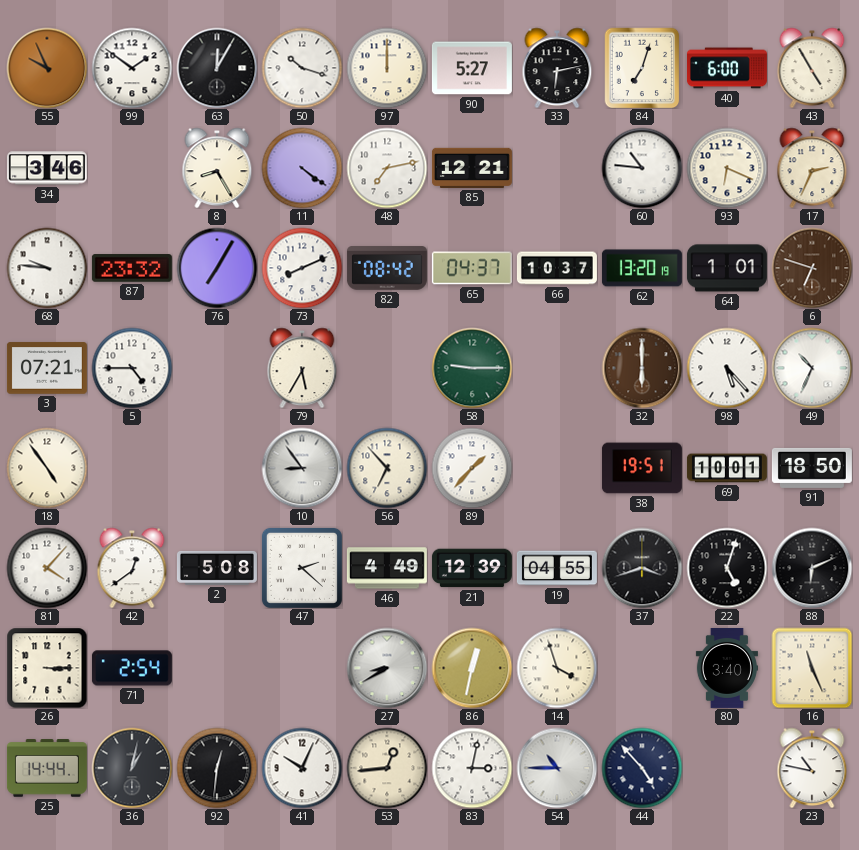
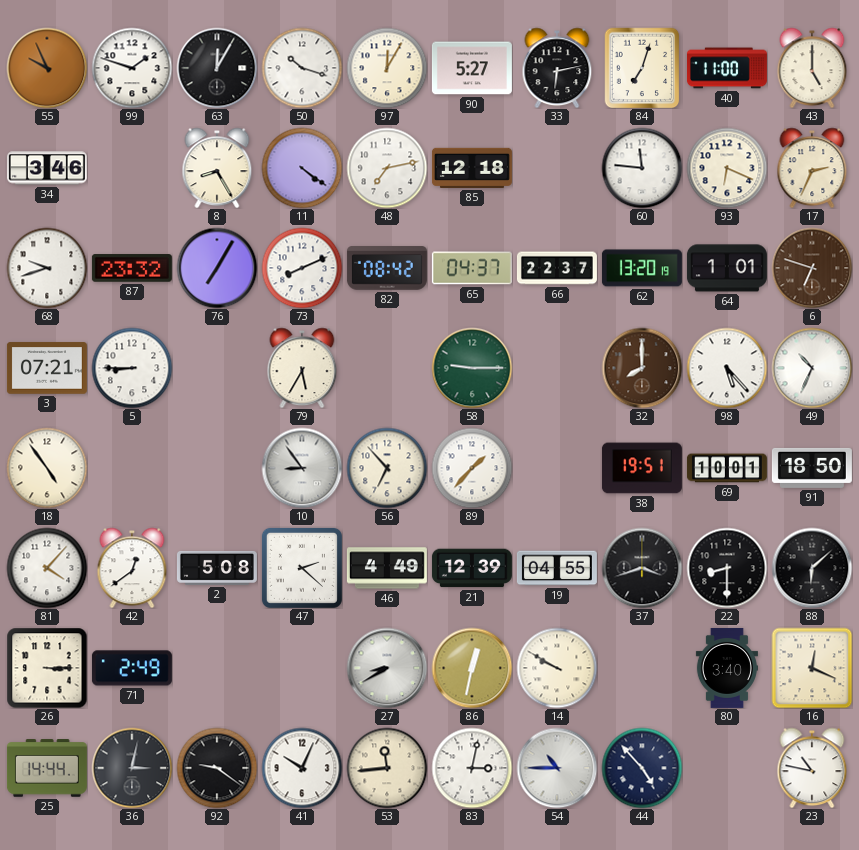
99: 1:51 -> 1:48
97: 12:00 -> 12:05
40: 6:00 -> 11:00
43: 4:55 -> 5:00
85: 12:21 -> 12:18
60: 10:46 -> 11:46
68: 9:46 -> 9:42
66: 10:37 -> 22:37
5: 4:45 -> 8:45
32: 6:00 -> 8:00
22: 5:03 -> 8:30
88: 6:11 -> 6:08
71: 2:54 -> 2:49
14: 3:57 -> 9:50
16: 11:26 -> 12:19
36: 1:02 -> 3:02
92: 12:31 -> 9:21
53: 12:44 -> 11:44
